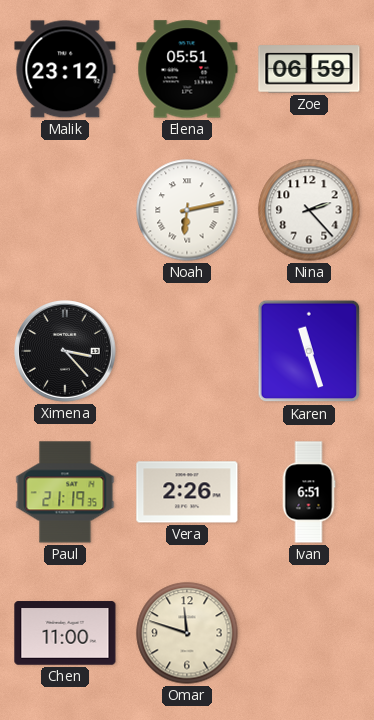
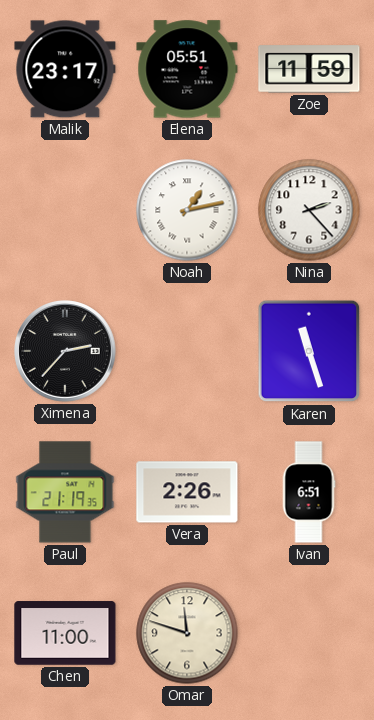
Malik: 23:12 -> 23:17
Zoe: 06:59 -> 11:59
Noah: 6:13 -> 1:13
Ximena: 3:23 -> 2:37
